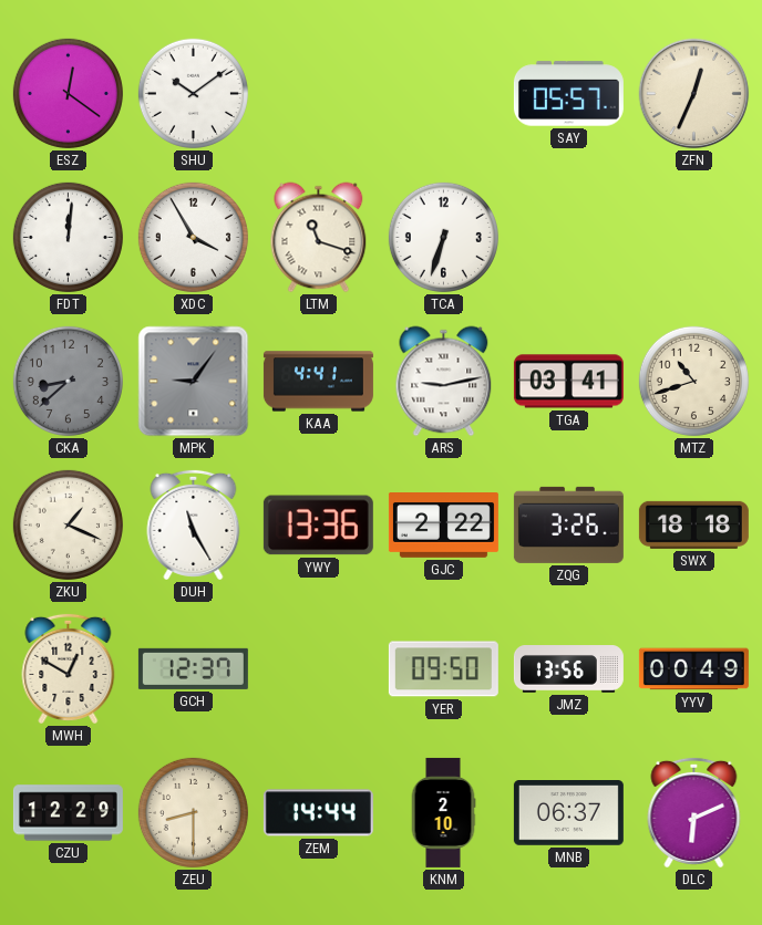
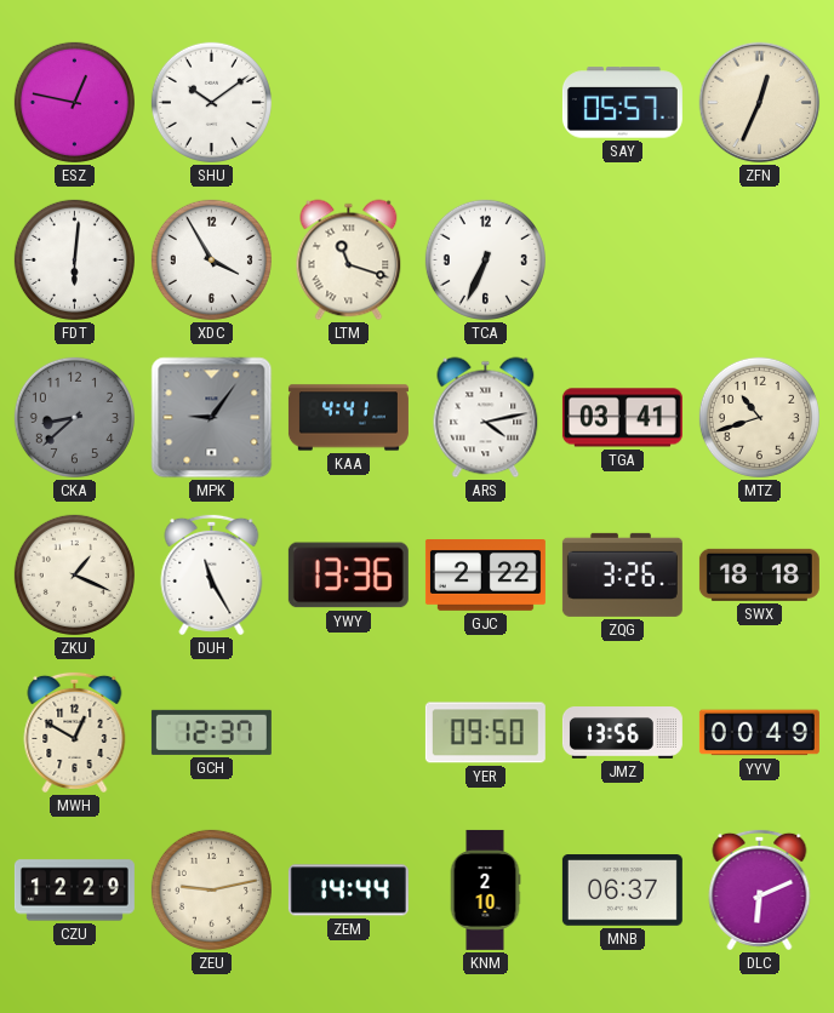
ESZ: 12:21 -> 12:47
FDT: 12:01 -> 6:01
TCA: 6:33 -> 6:34
ARS: 9:13 -> 4:13
ZEU: 8:30 -> 9:13
